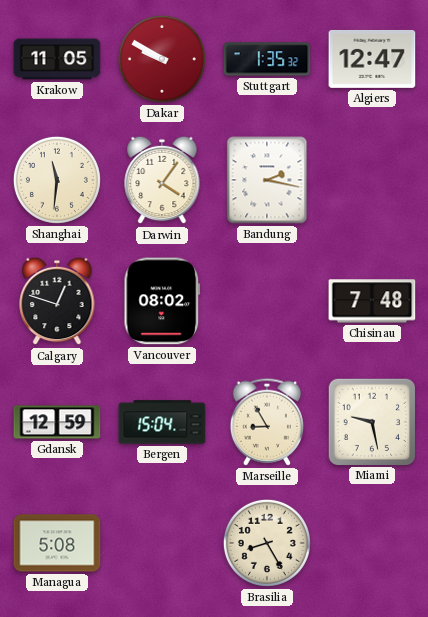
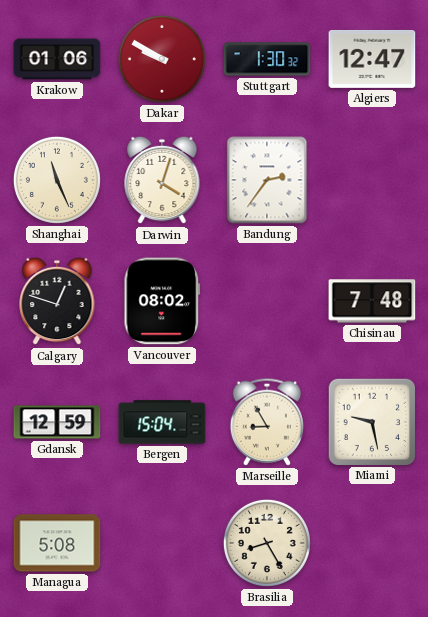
Krakow: 11:05 -> 01:06
Stuttgart: 1:35 -> 1:30
Shanghai: 11:31 -> 11:26
Darwin: 4:06 -> 4:03
Bandung: 2:17 -> 2:36
